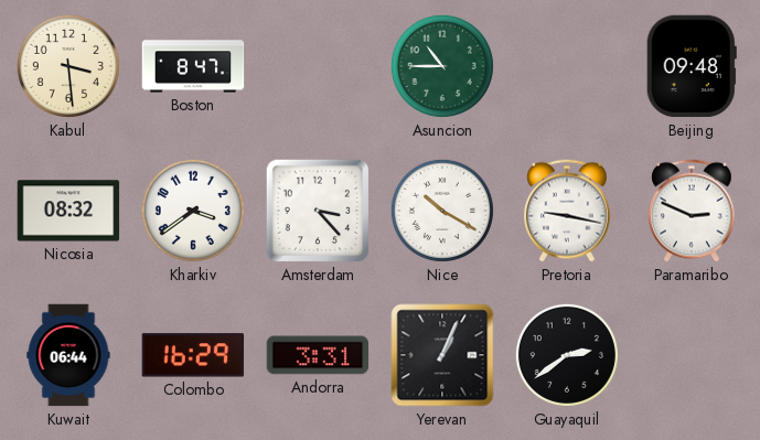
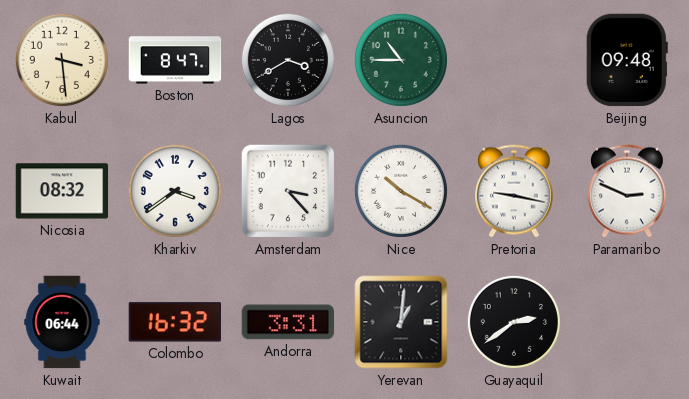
Lagos: none -> 3:40
Colombo: 16:29 -> 16:32
Yerevan: 1:04 -> 1:01
